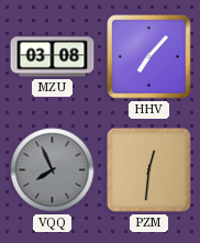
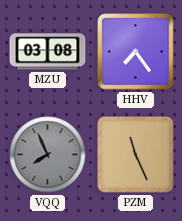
HHV: 7:07 -> 7:24
PZM: 12:31 -> 11:26
